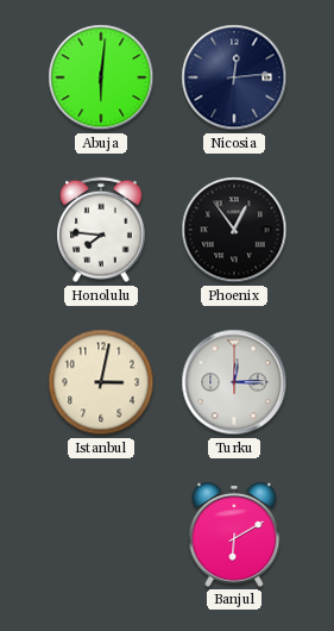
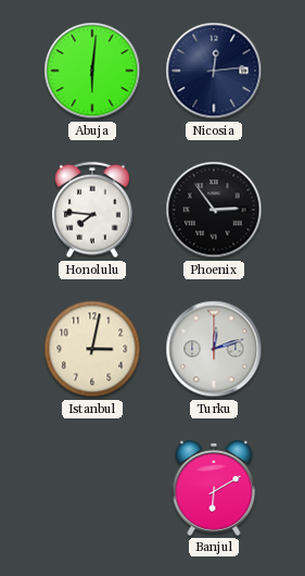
Phoenix: 12:54 -> 2:54
Turku: 12:15 -> 12:12
